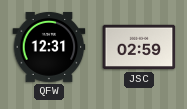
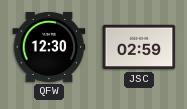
QFW: 12:31 -> 12:30
